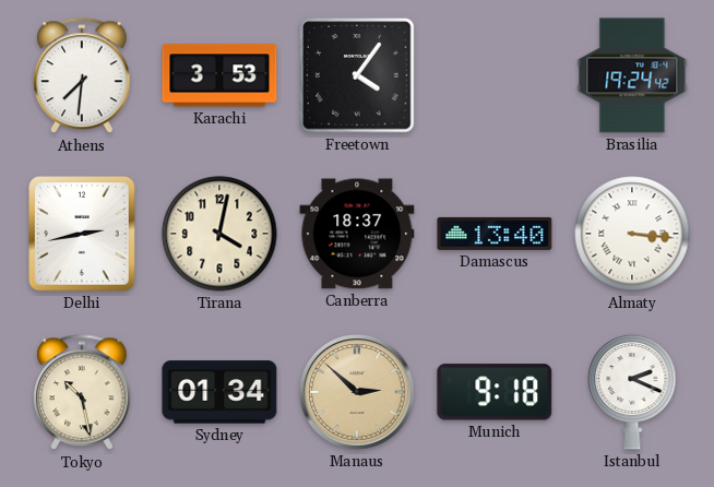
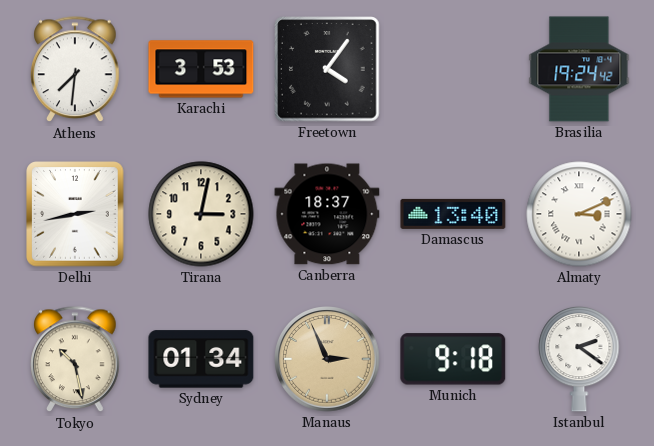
Tirana: 4:02 -> 3:02
Almaty: 3:16 -> 3:11
Manaus: 2:52 -> 2:56
Istanbul: 2:19 -> 2:21
